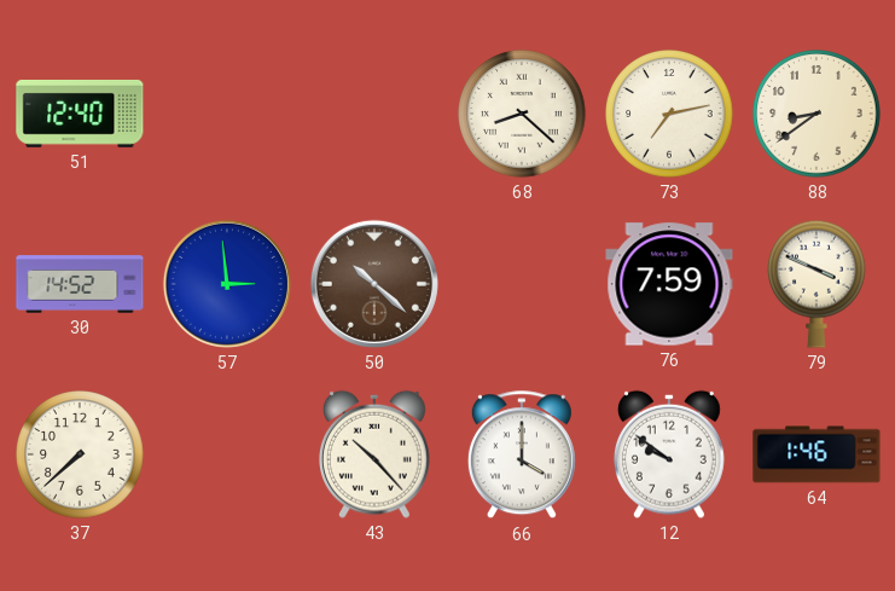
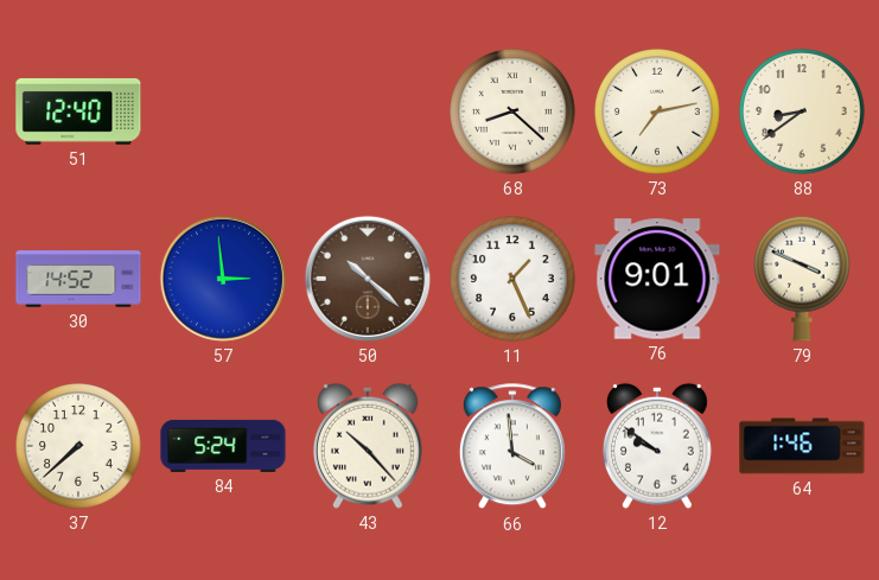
11: none -> 1:26
76: 7:59 -> 9:01
84: none -> 5:24
66: 4:00 -> 3:59
